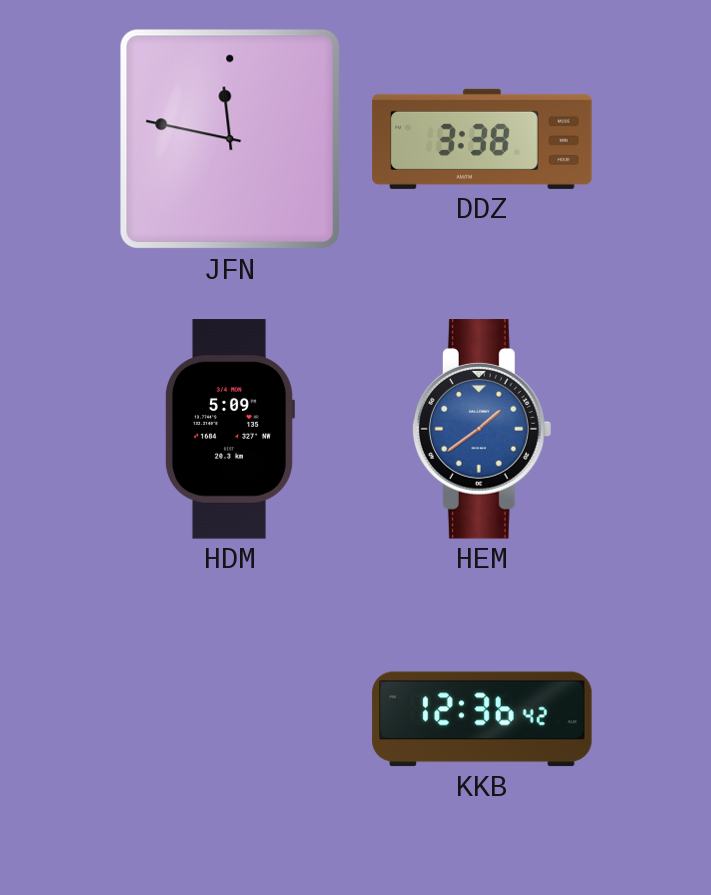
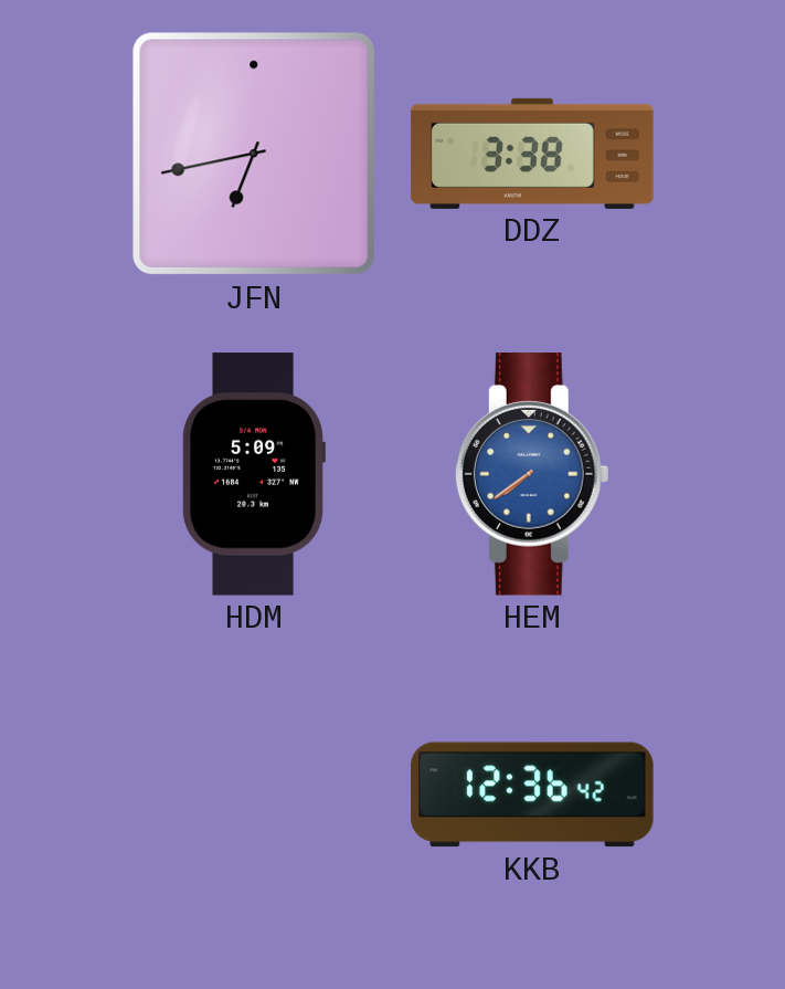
JFN: 11:47 -> 6:43
HEM: 1:39 -> 7:39
